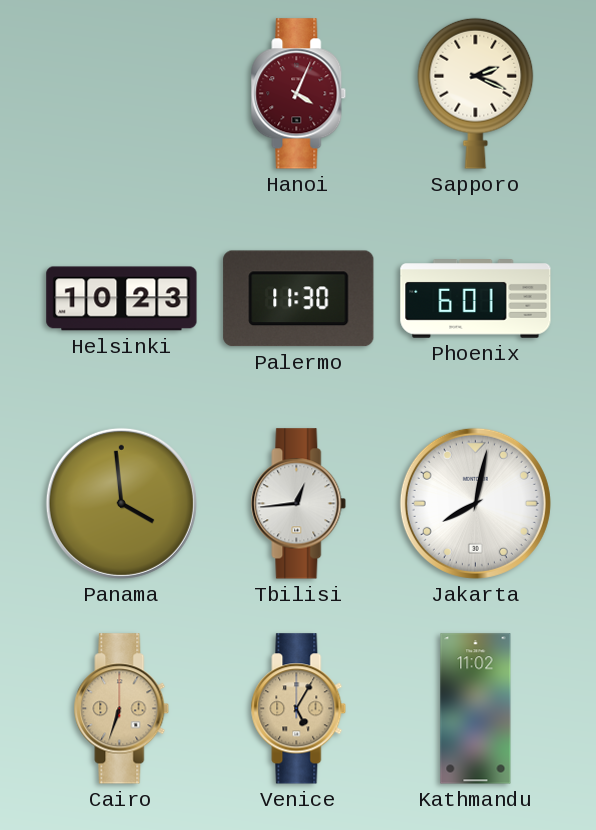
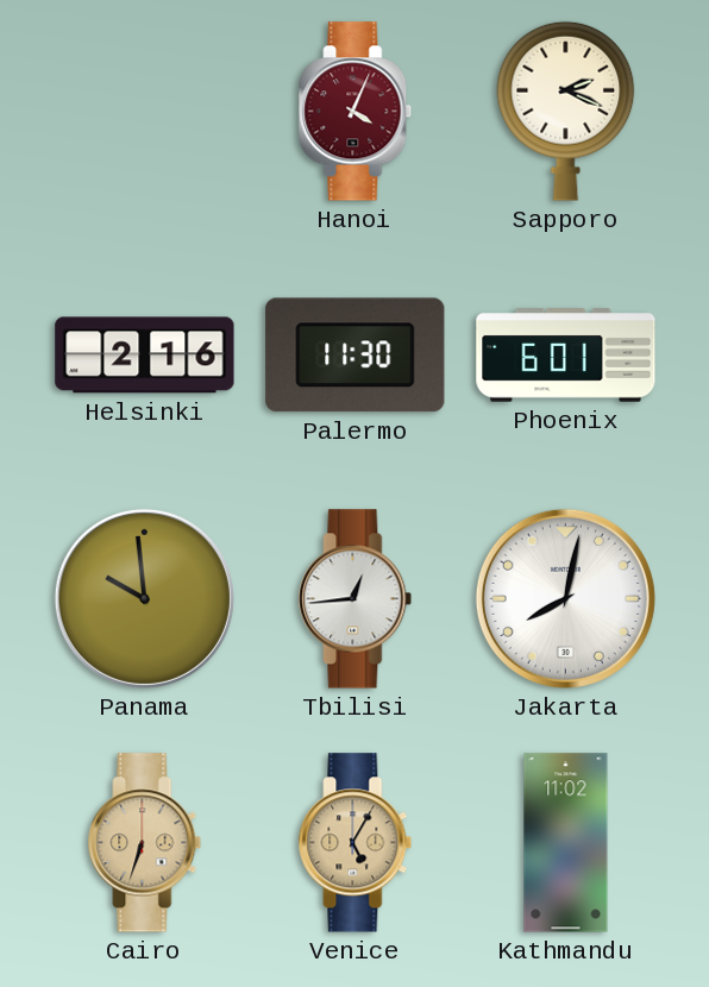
Helsinki: 10:23 -> 2:16
Panama: 3:59 -> 9:59
